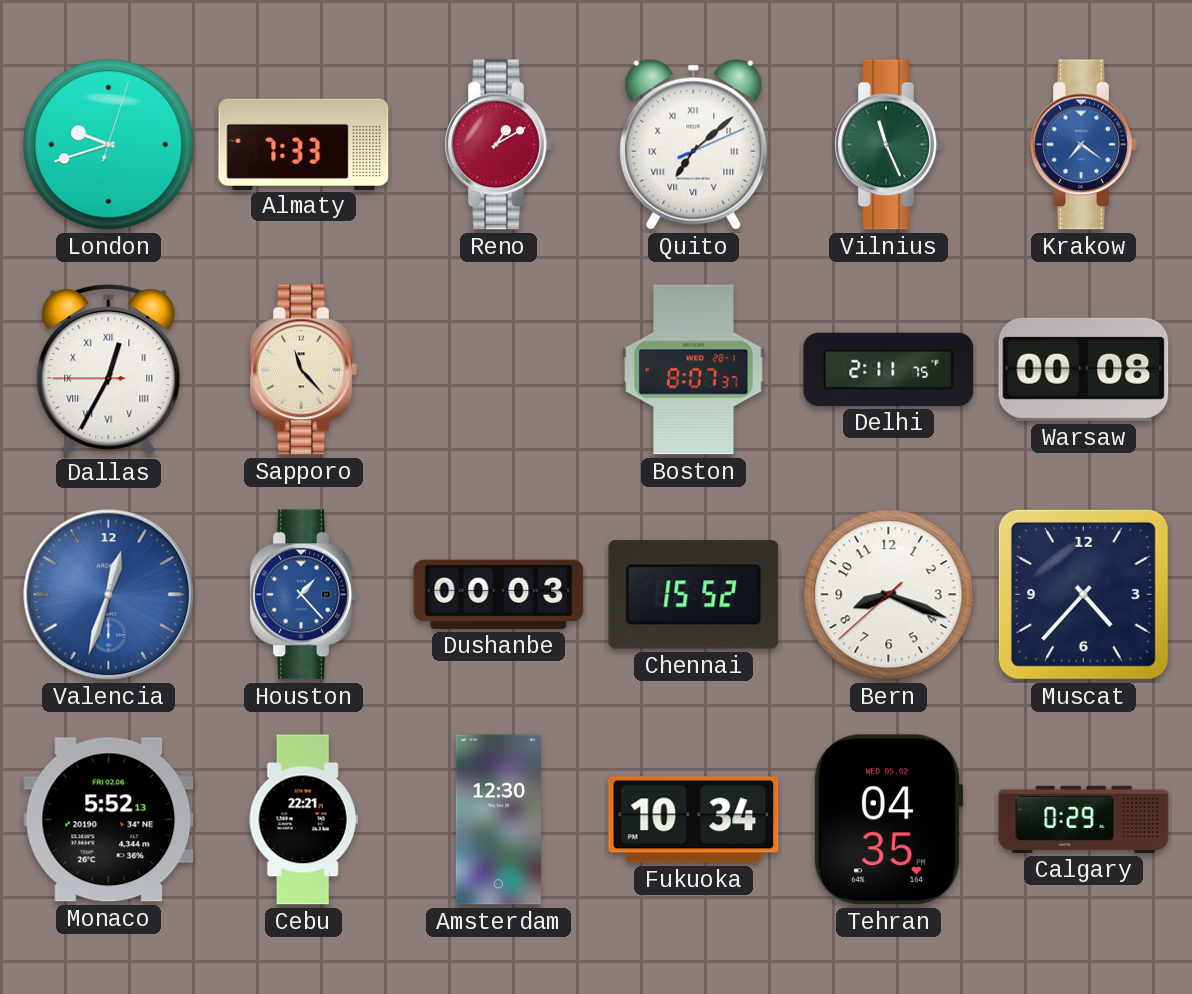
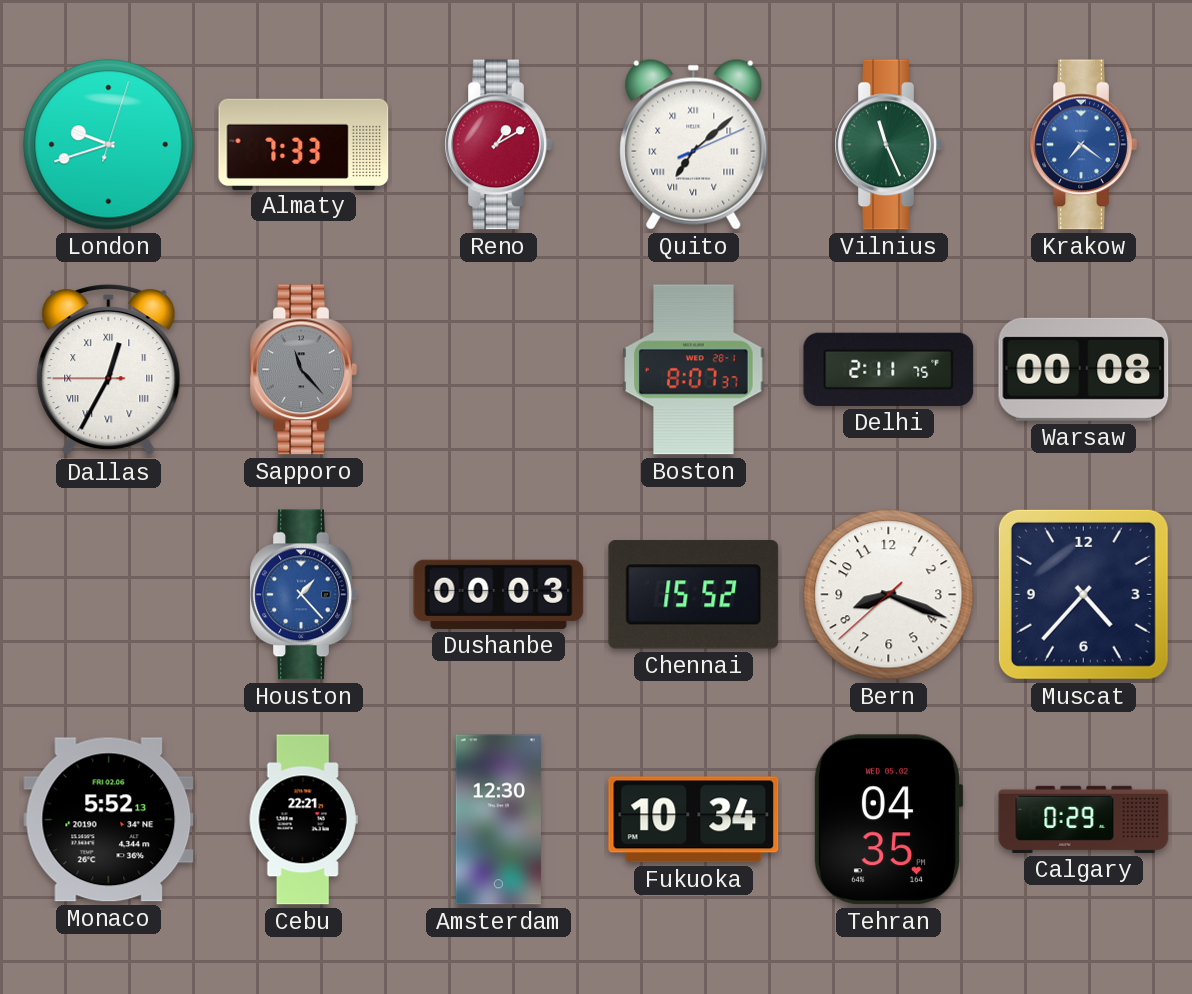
Sapporo dial: cream -> grey
Valencia: 12:33 -> none
